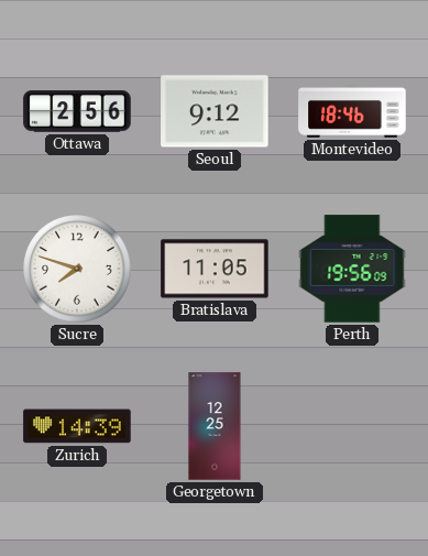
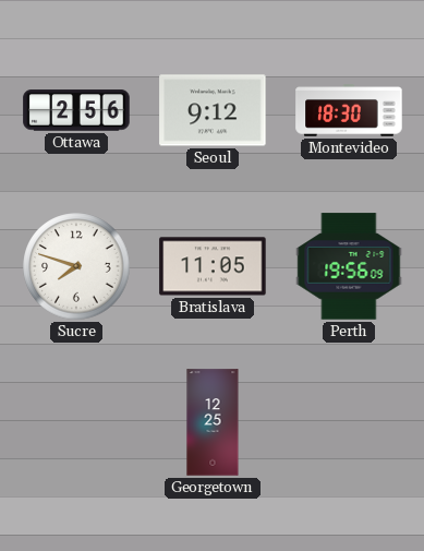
Montevideo: 18:46 -> 18:30
Zurich: 14:39 -> none
